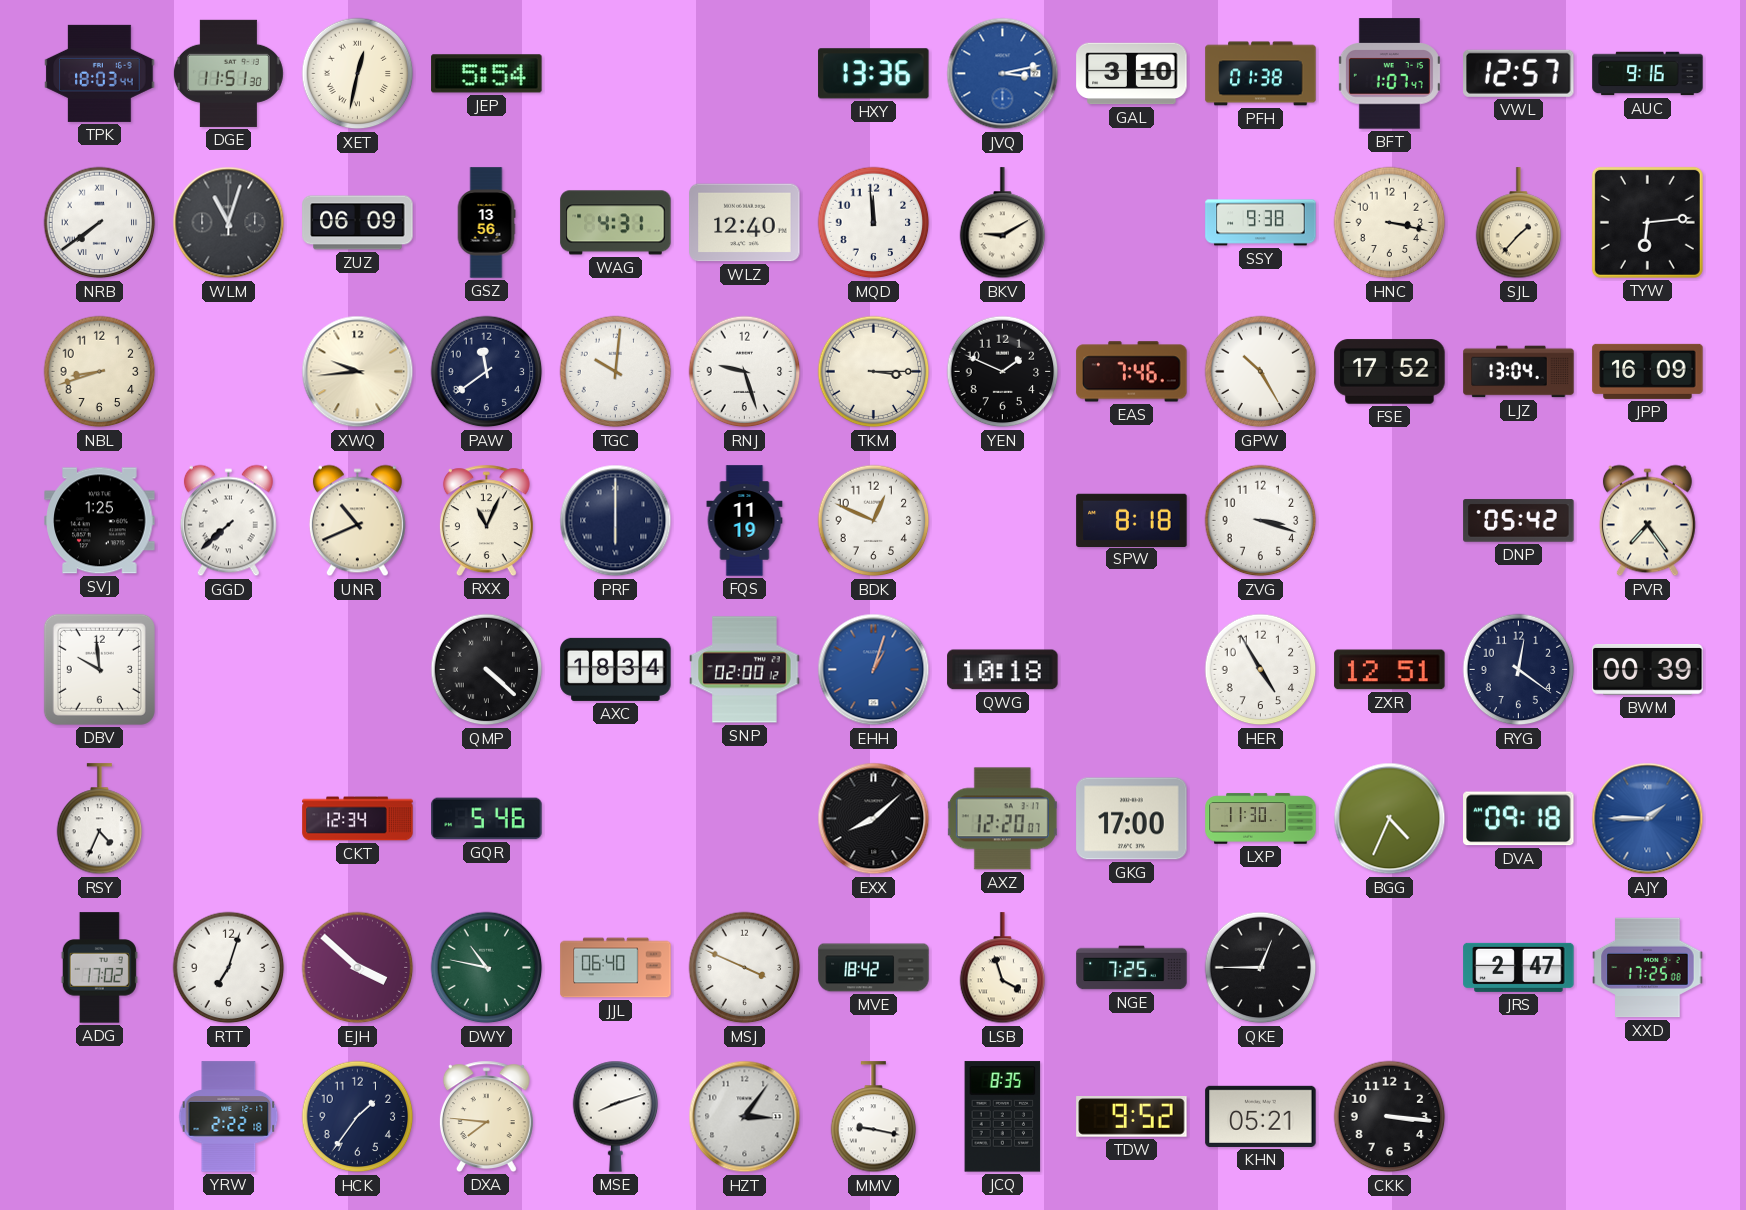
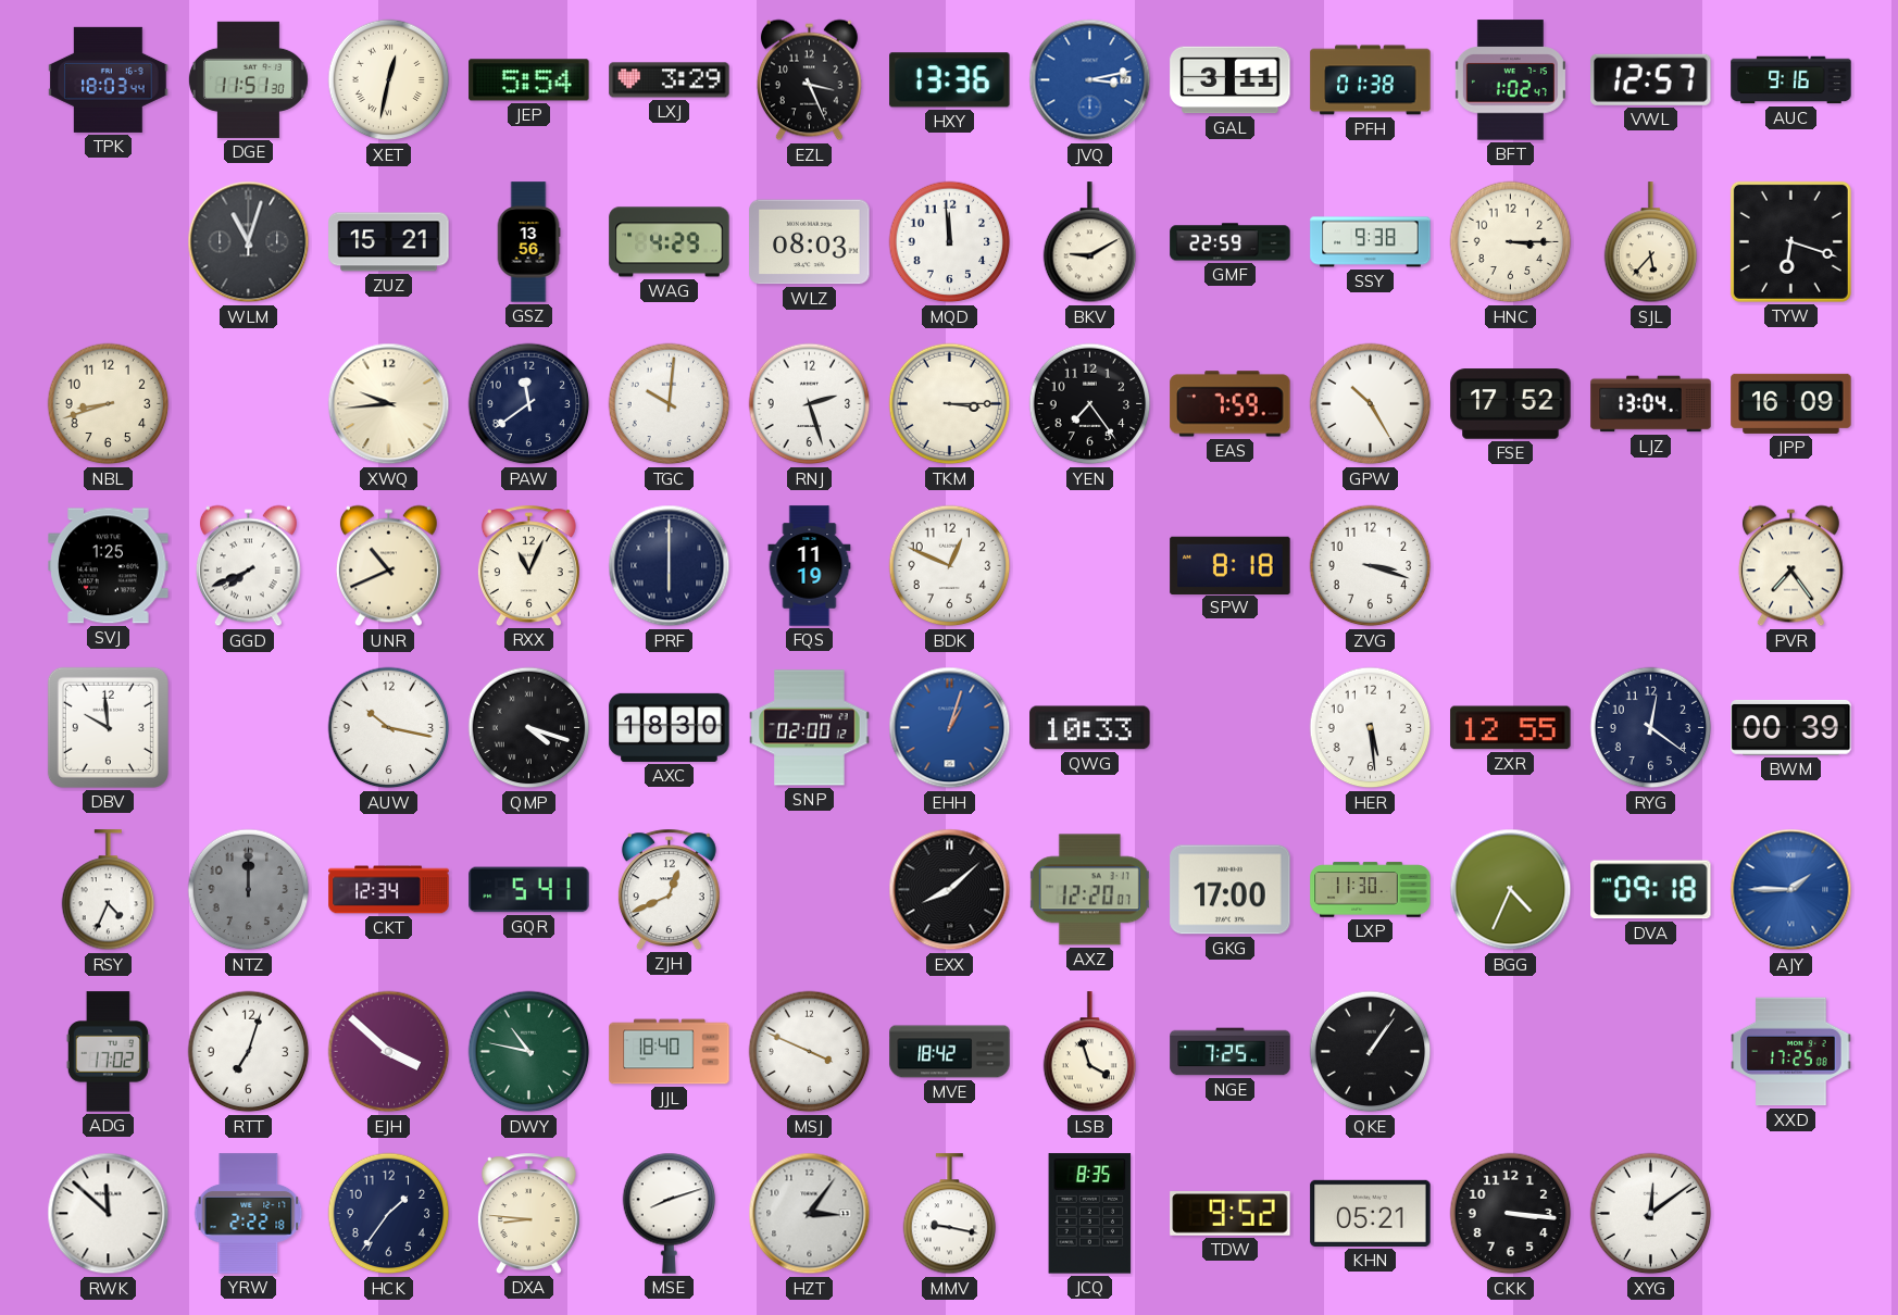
LXJ: none -> 3:29
EZL: none -> 3:26
GAL: 3:10 -> 3:11
BFT: 1:07 -> 1:02
NRB: 7:39 -> none
ZUZ: 06:09 -> 15:21
WAG: 4:31 -> 4:29
WLZ: 12:40 -> 08:03
GMF: none -> 22:59
HNC: 3:17 -> 3:15
SJL: 1:37 -> 5:37
TYW: 6:14 -> 6:18
RNJ: 9:27 -> 2:27
YEN: 1:49 -> 7:24
EAS: 7:46 -> 7:59
GGD: 7:38 -> 7:41
DNP: 05:42 -> none
AUW: none -> 10:17
QMP: 4:22 -> 4:18
AXC: 18:34 -> 18:30
QWG: 10:18 -> 10:33
HER: 4:55 -> 5:29
ZXR: 12:51 -> 12:55
NTZ: none -> 12:00
GQR: 5:46 -> 5:41
ZJH: none -> 12:41
JJL: 06:40 -> 18:40
QKE: 12:45 -> 1:06
JRS: 2:47 -> none
RWK: none -> 11:52
DXA: 7:46 -> 8:46
XYG: none -> 12:09
